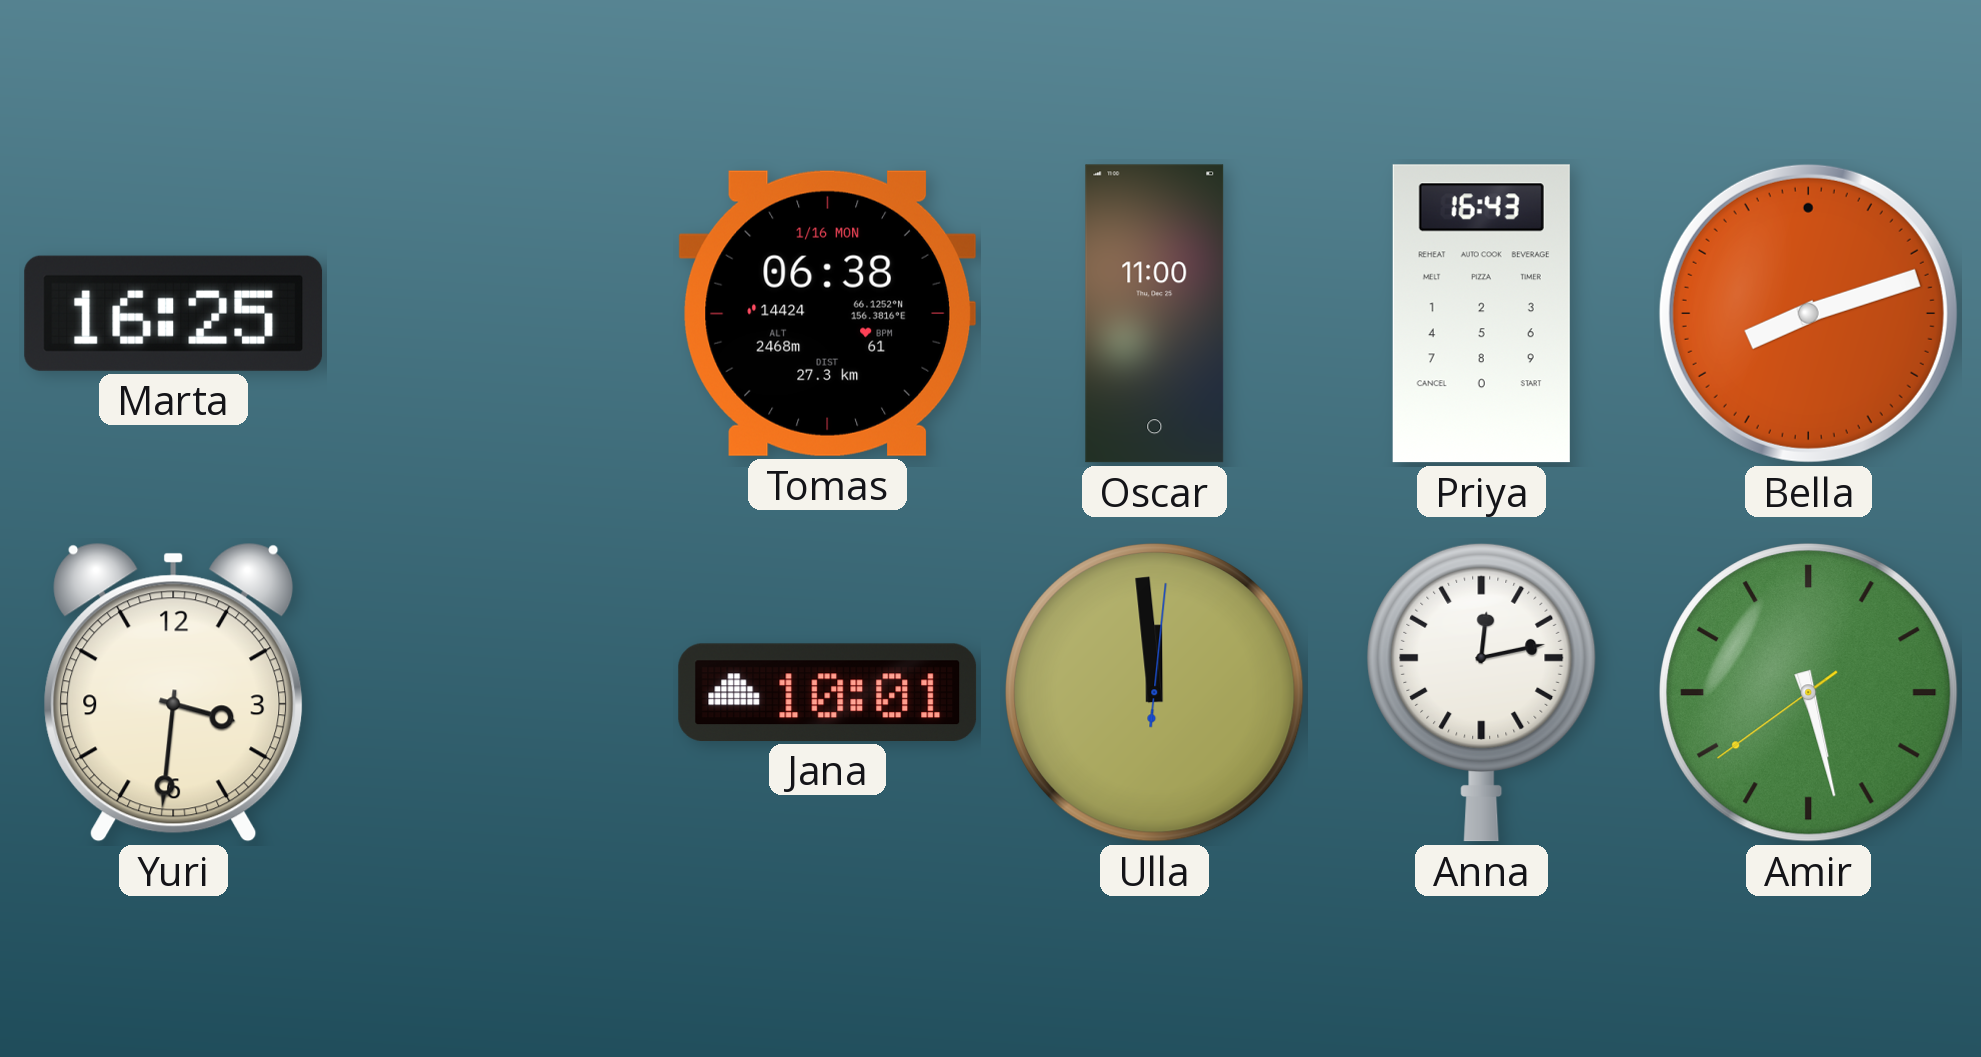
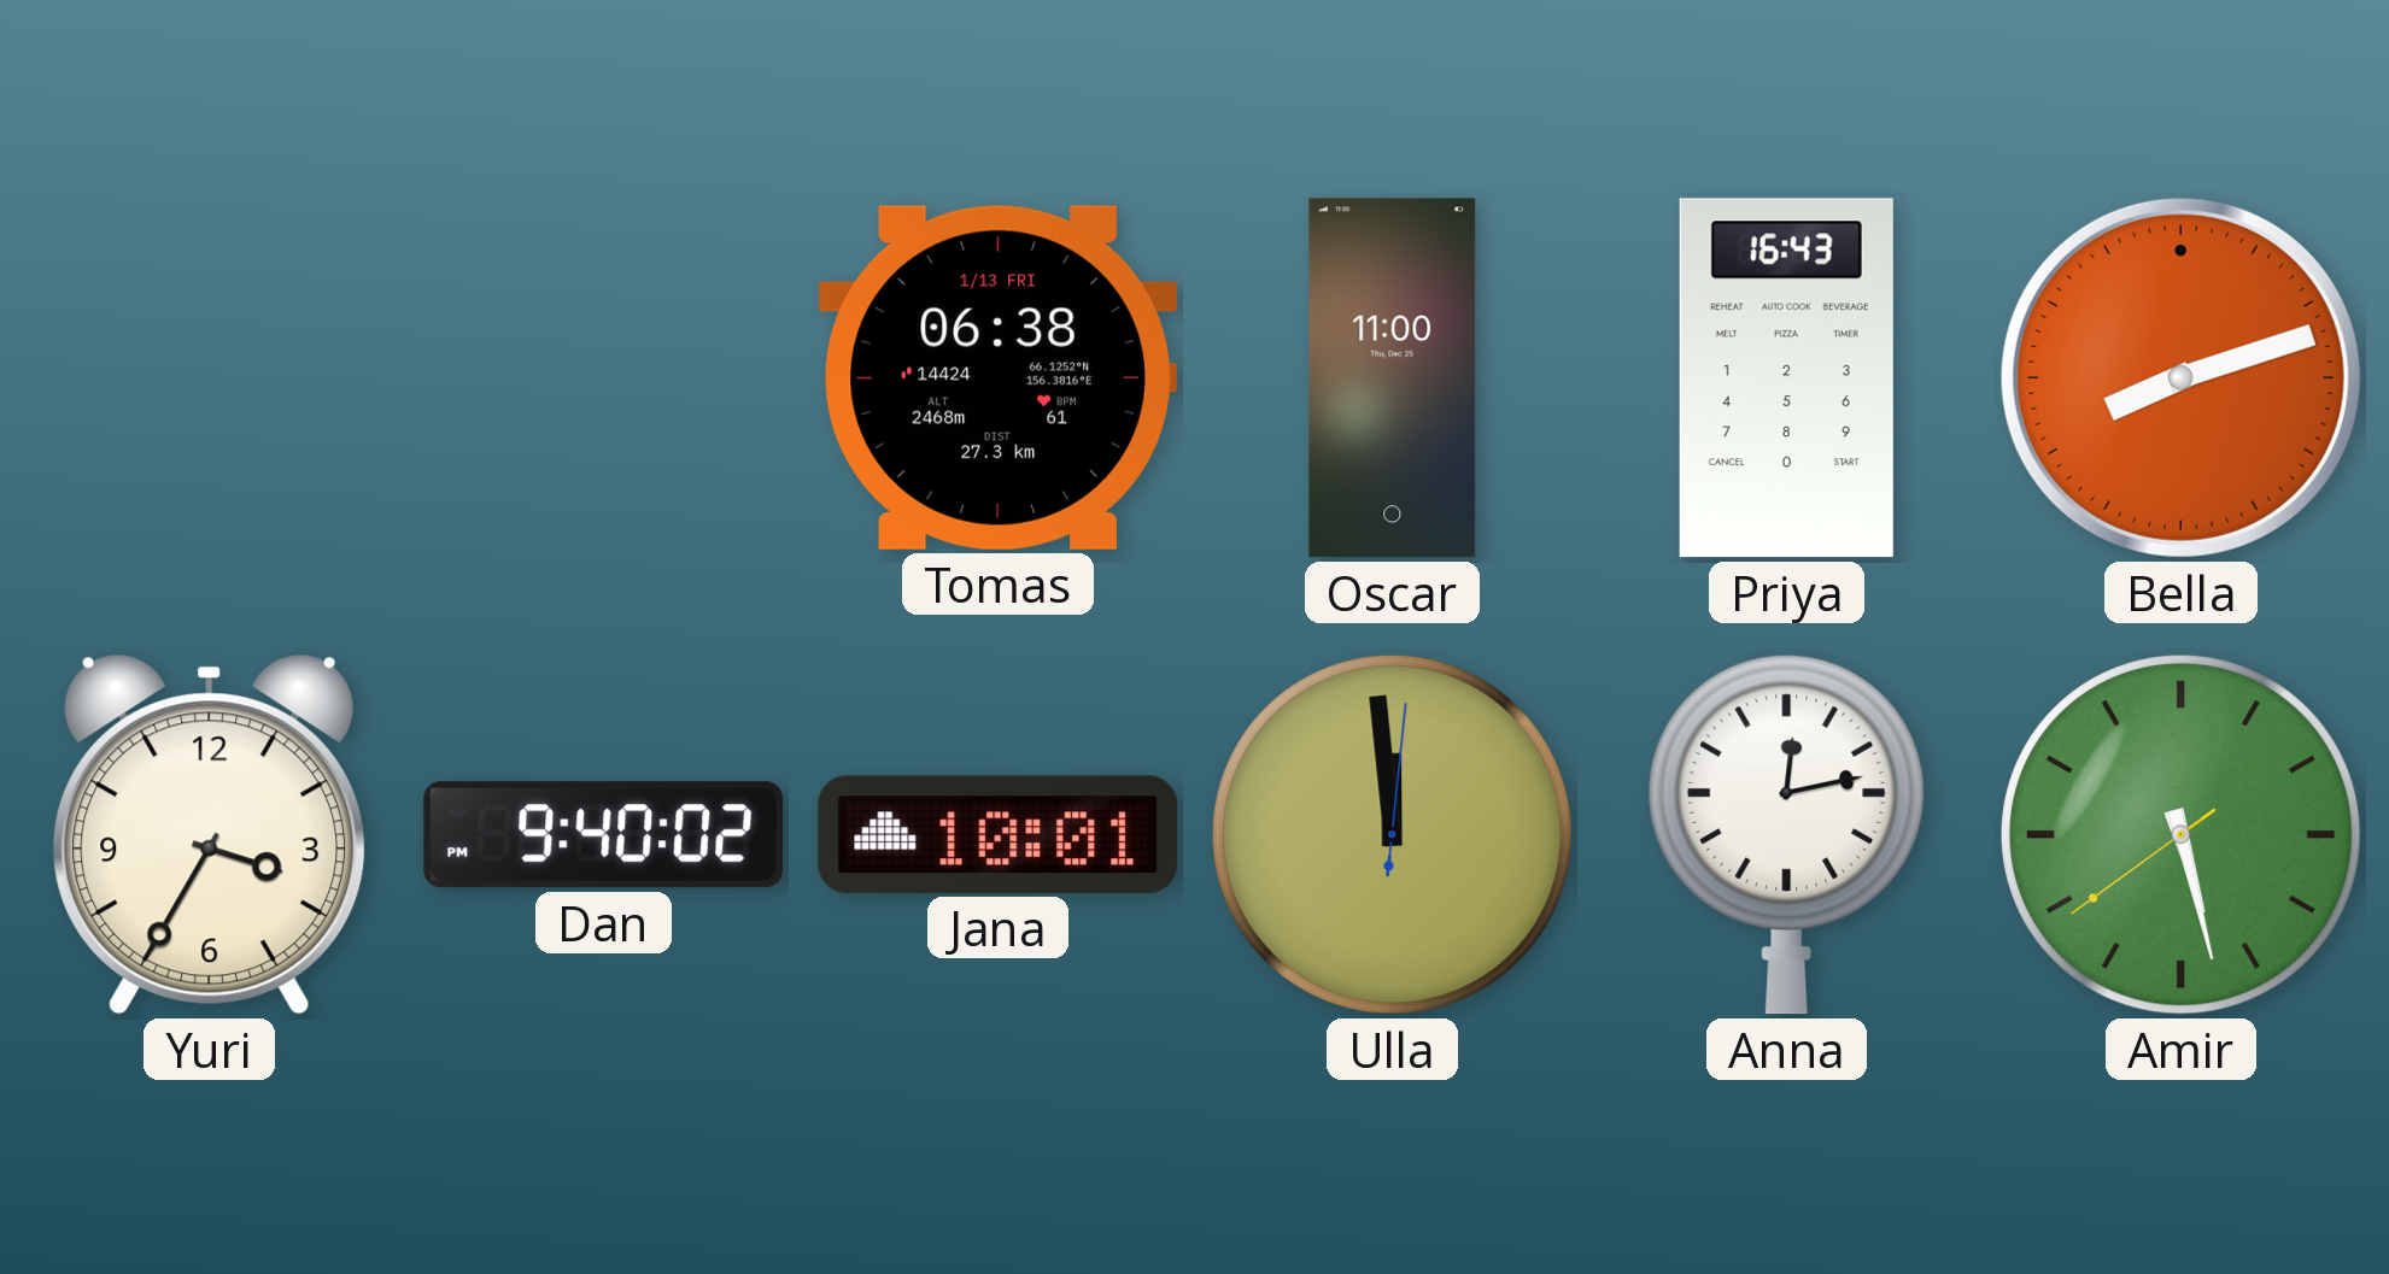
Marta: 16:25 -> none
Tomas date: 1/16 MON -> 1/13 FRI
Yuri: 3:31 -> 3:35
Dan: none -> 9:40
